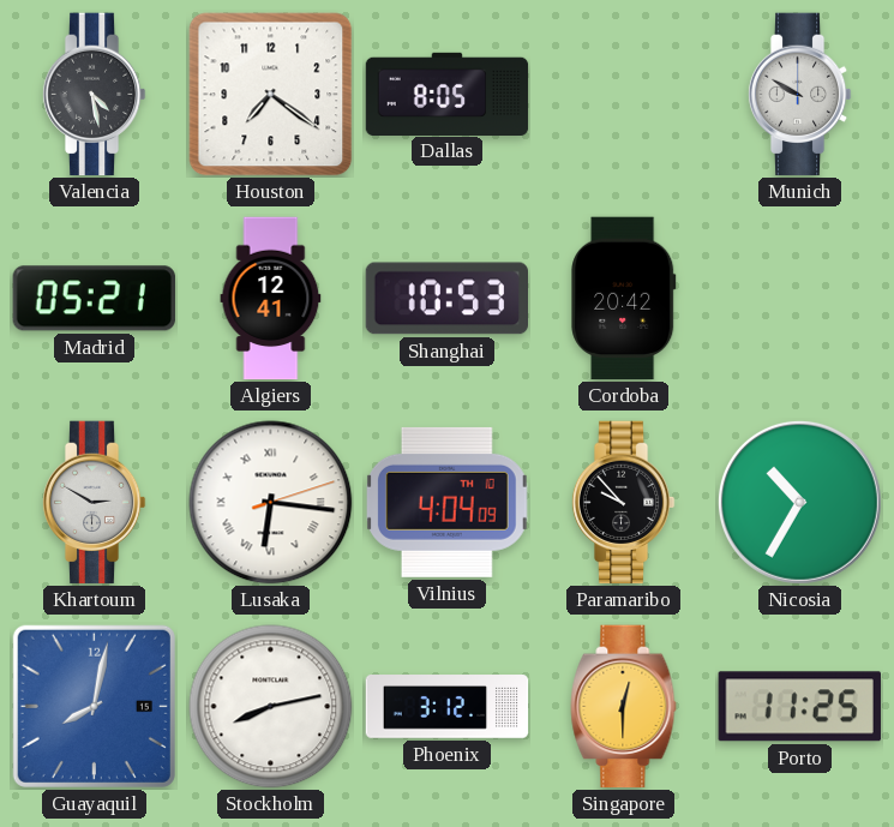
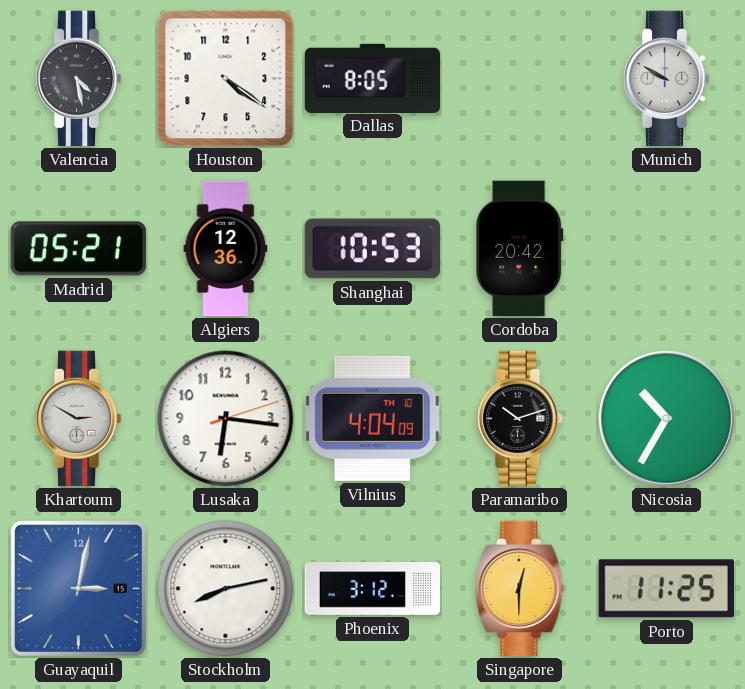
Houston: 7:21 -> 4:21
Algiers: 12:41 -> 12:36
Lusaka numerals: Roman -> Arabic
Paramaribo: 9:53 -> 10:12
Guayaquil: 8:02 -> 3:02
